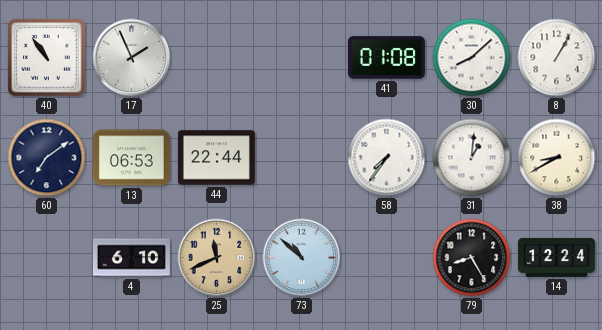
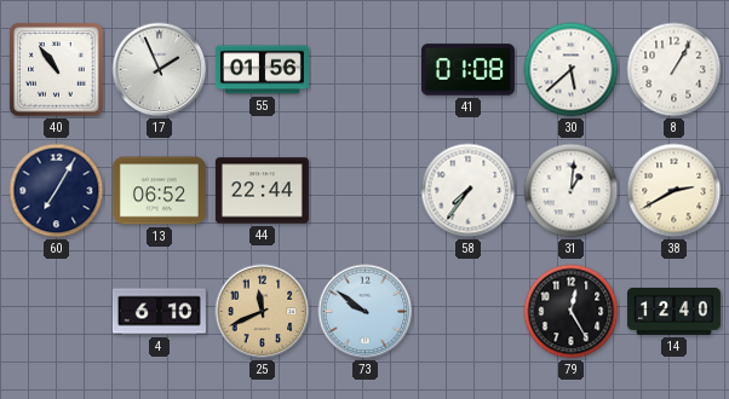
55: none -> 01:56
30: 8:08 -> 5:38
60: 7:09 -> 7:05
13: 06:53 -> 06:52
38: 8:40 -> 2:40
73: 10:52 -> 9:51
79: 8:25 -> 12:25
14: 12:24 -> 12:40
